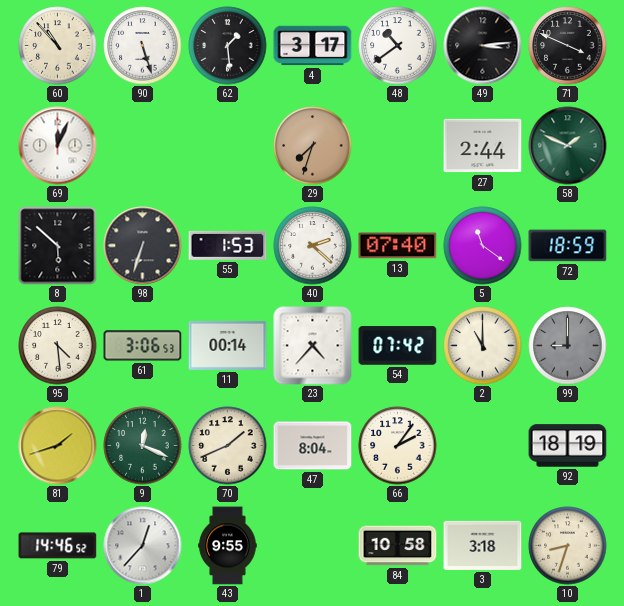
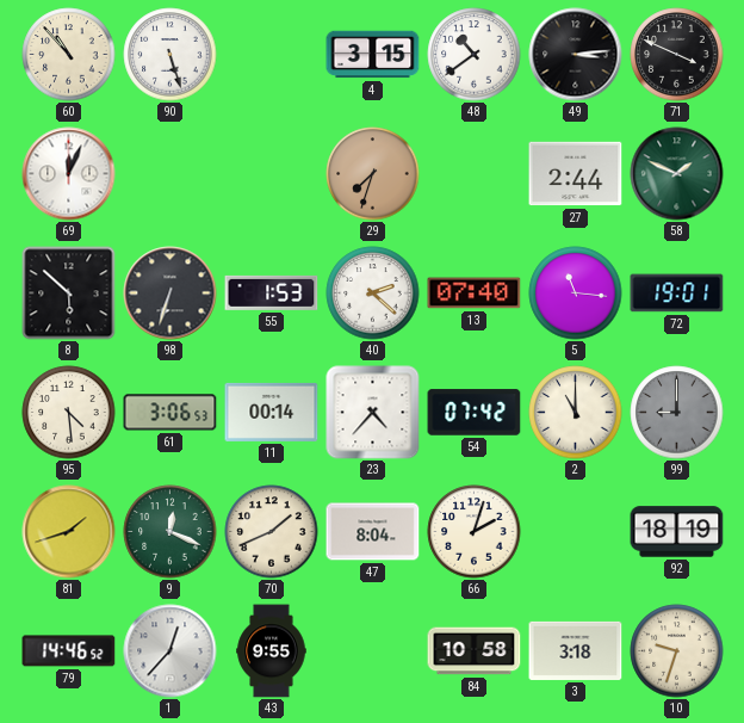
62: 1:29 -> none
4: 3:17 -> 3:15
5: 11:21 -> 11:16
72: 18:59 -> 19:01
66: 2:06 -> 2:03
10: 8:33 -> 9:33
